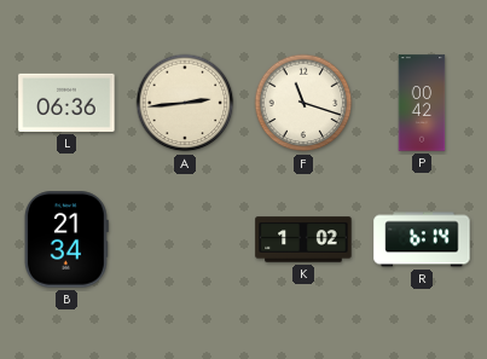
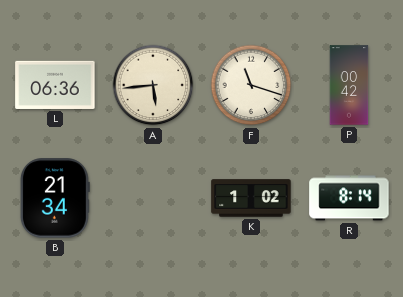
A: 2:44 -> 5:44
R: 6:14 -> 8:14
